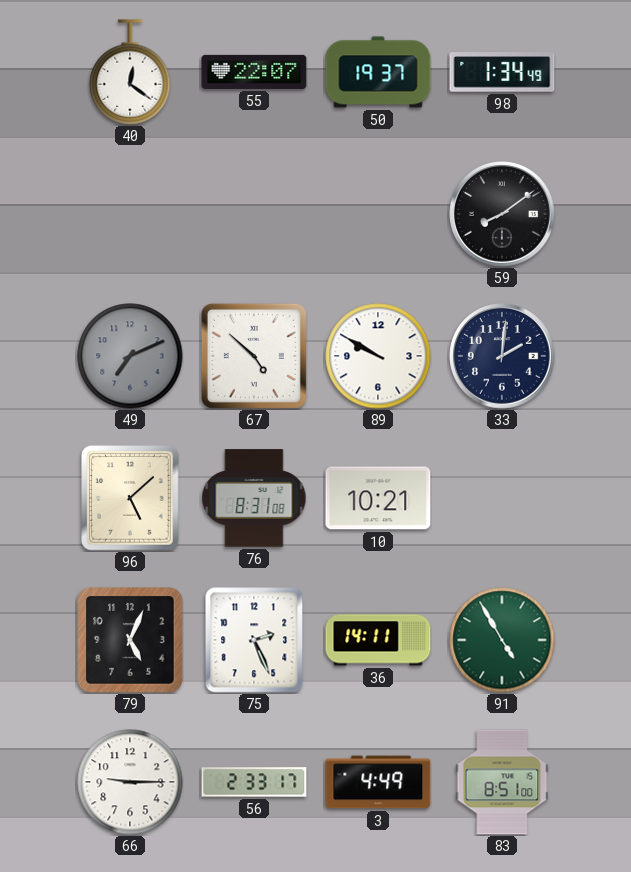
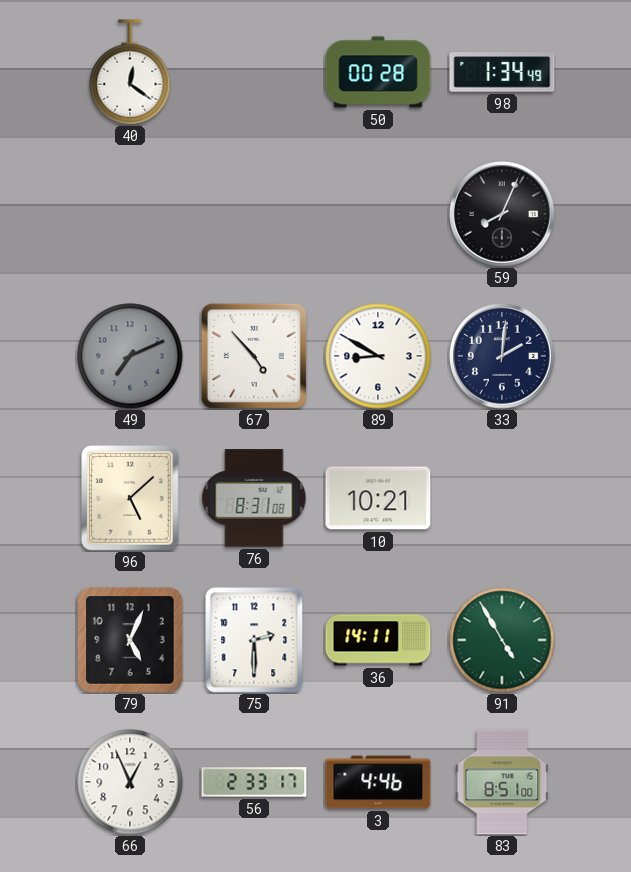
55: 22:07 -> none
50: 19:37 -> 00:28
59: 8:09 -> 8:04
67: 4:52 -> 4:53
89: 9:50 -> 8:50
75: 2:26 -> 2:30
66: 9:15 -> 12:56
3: 4:49 -> 4:46
